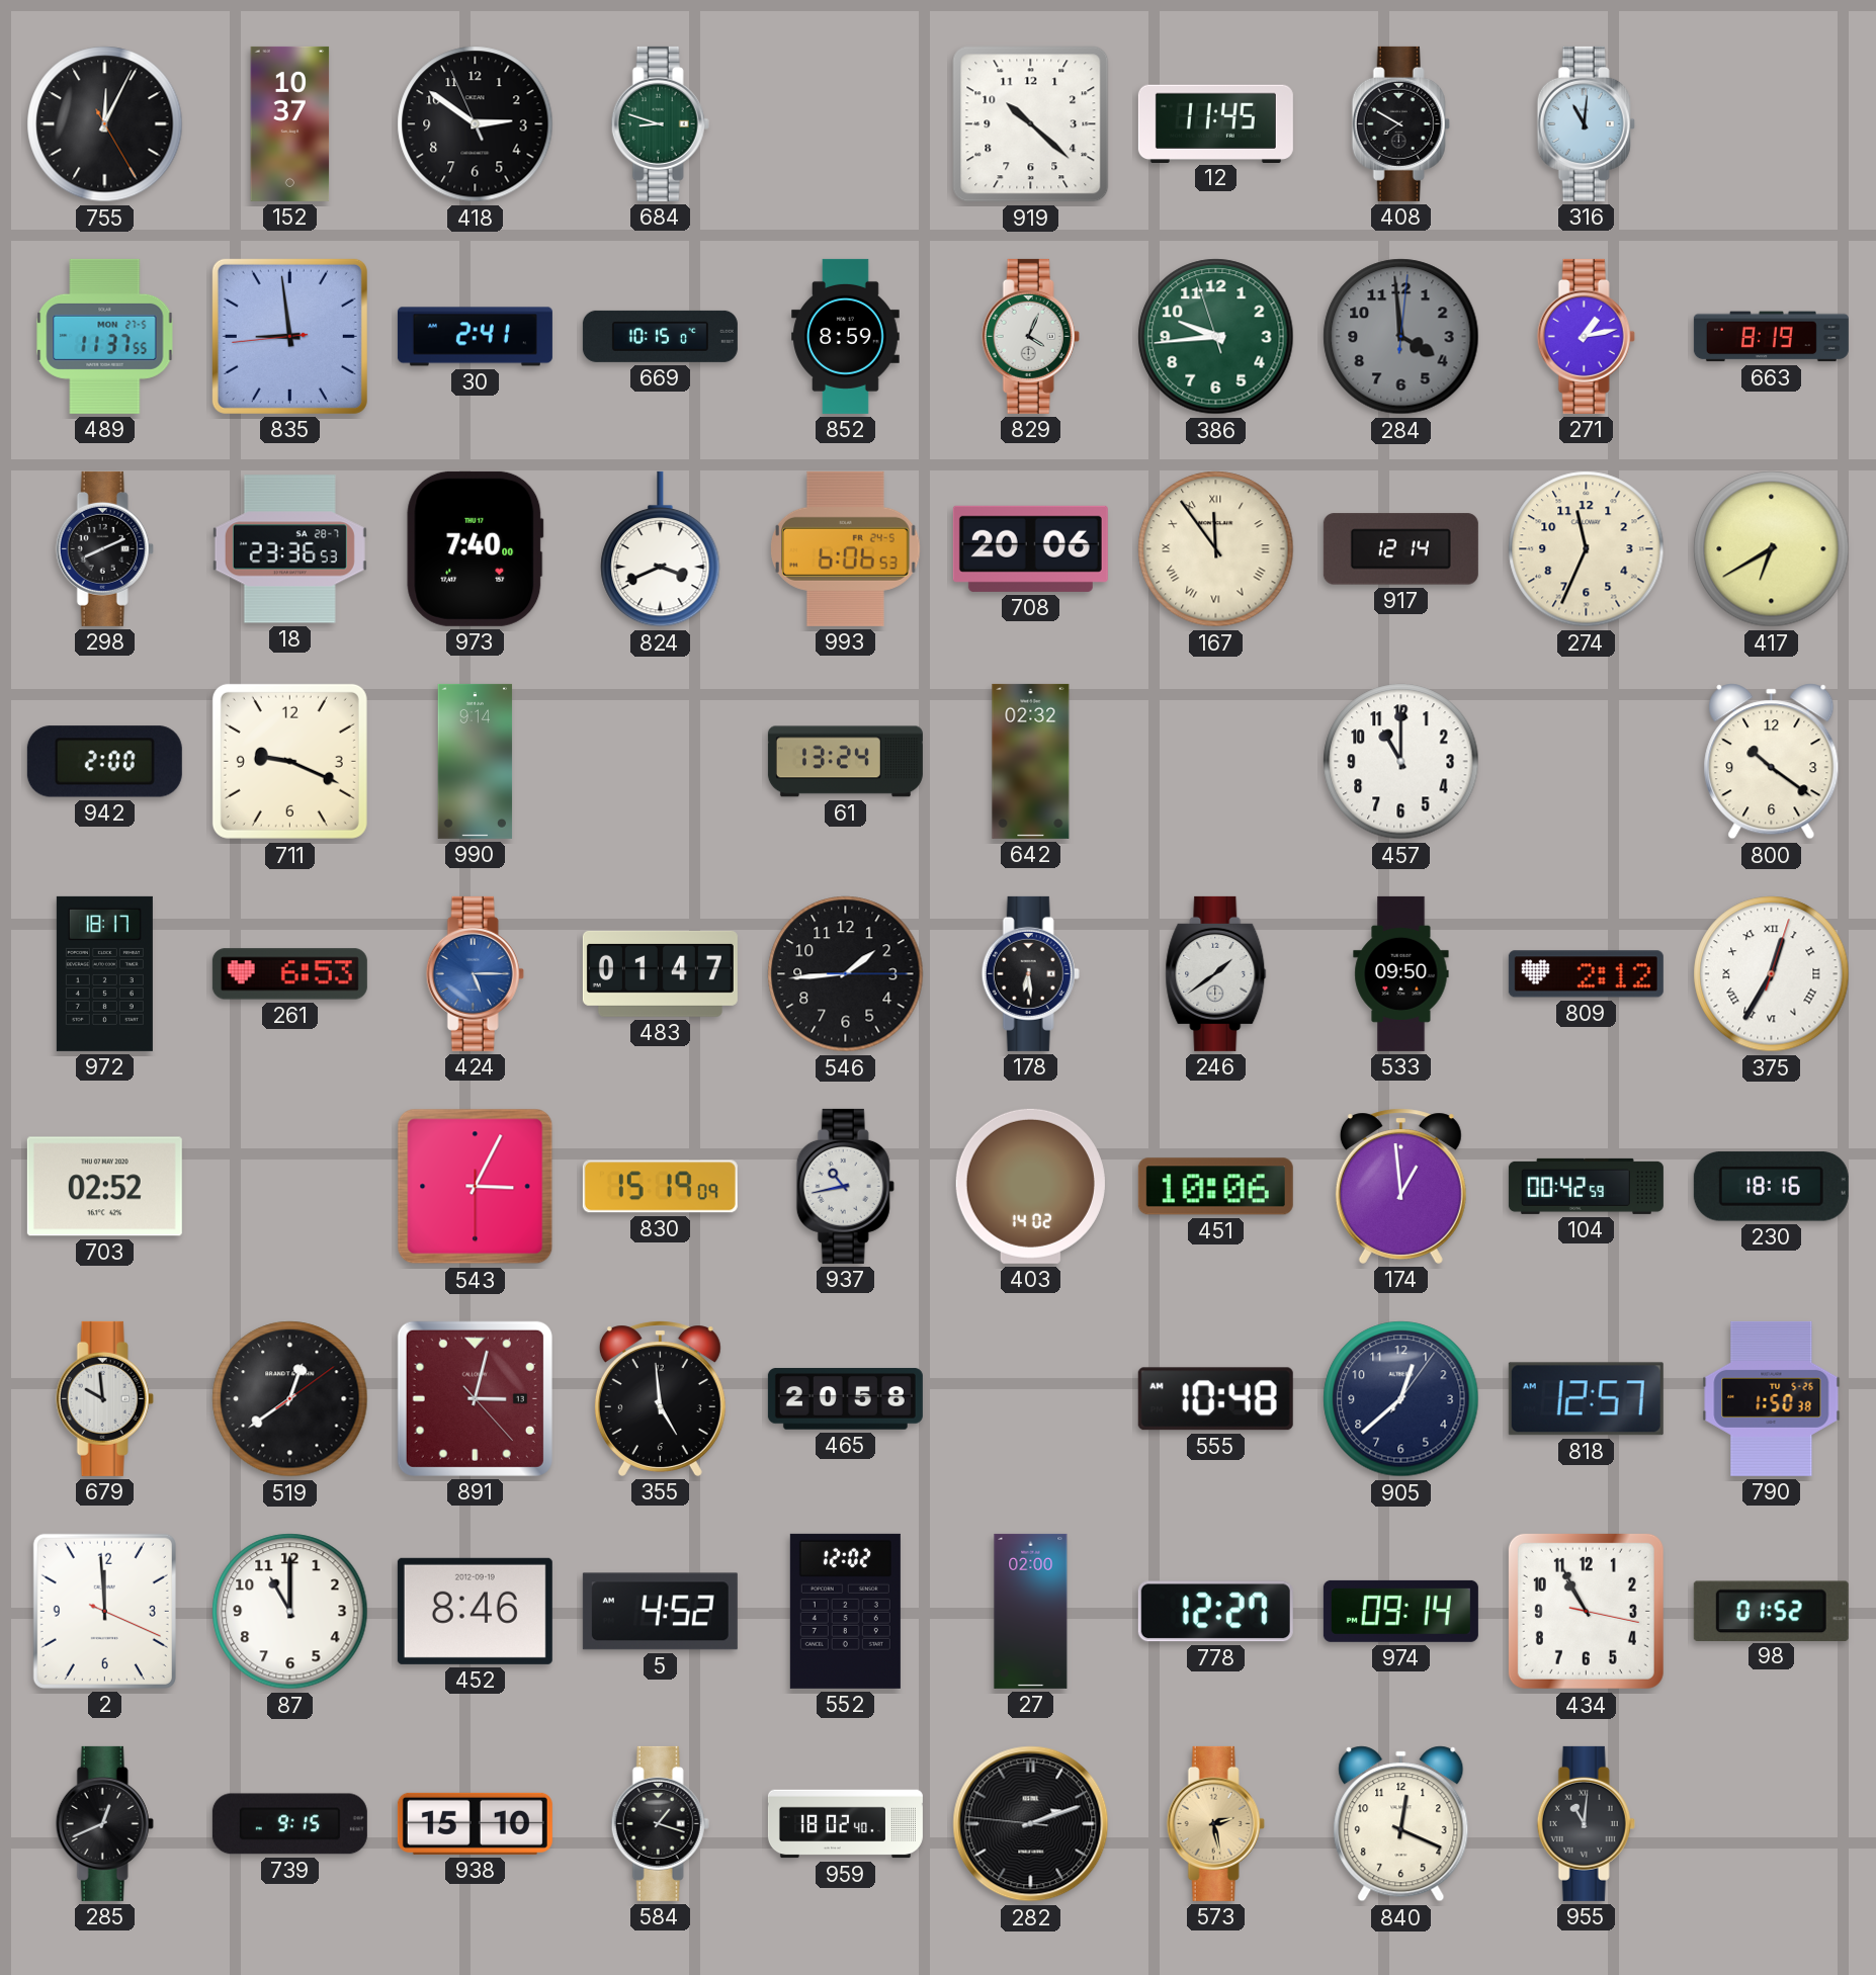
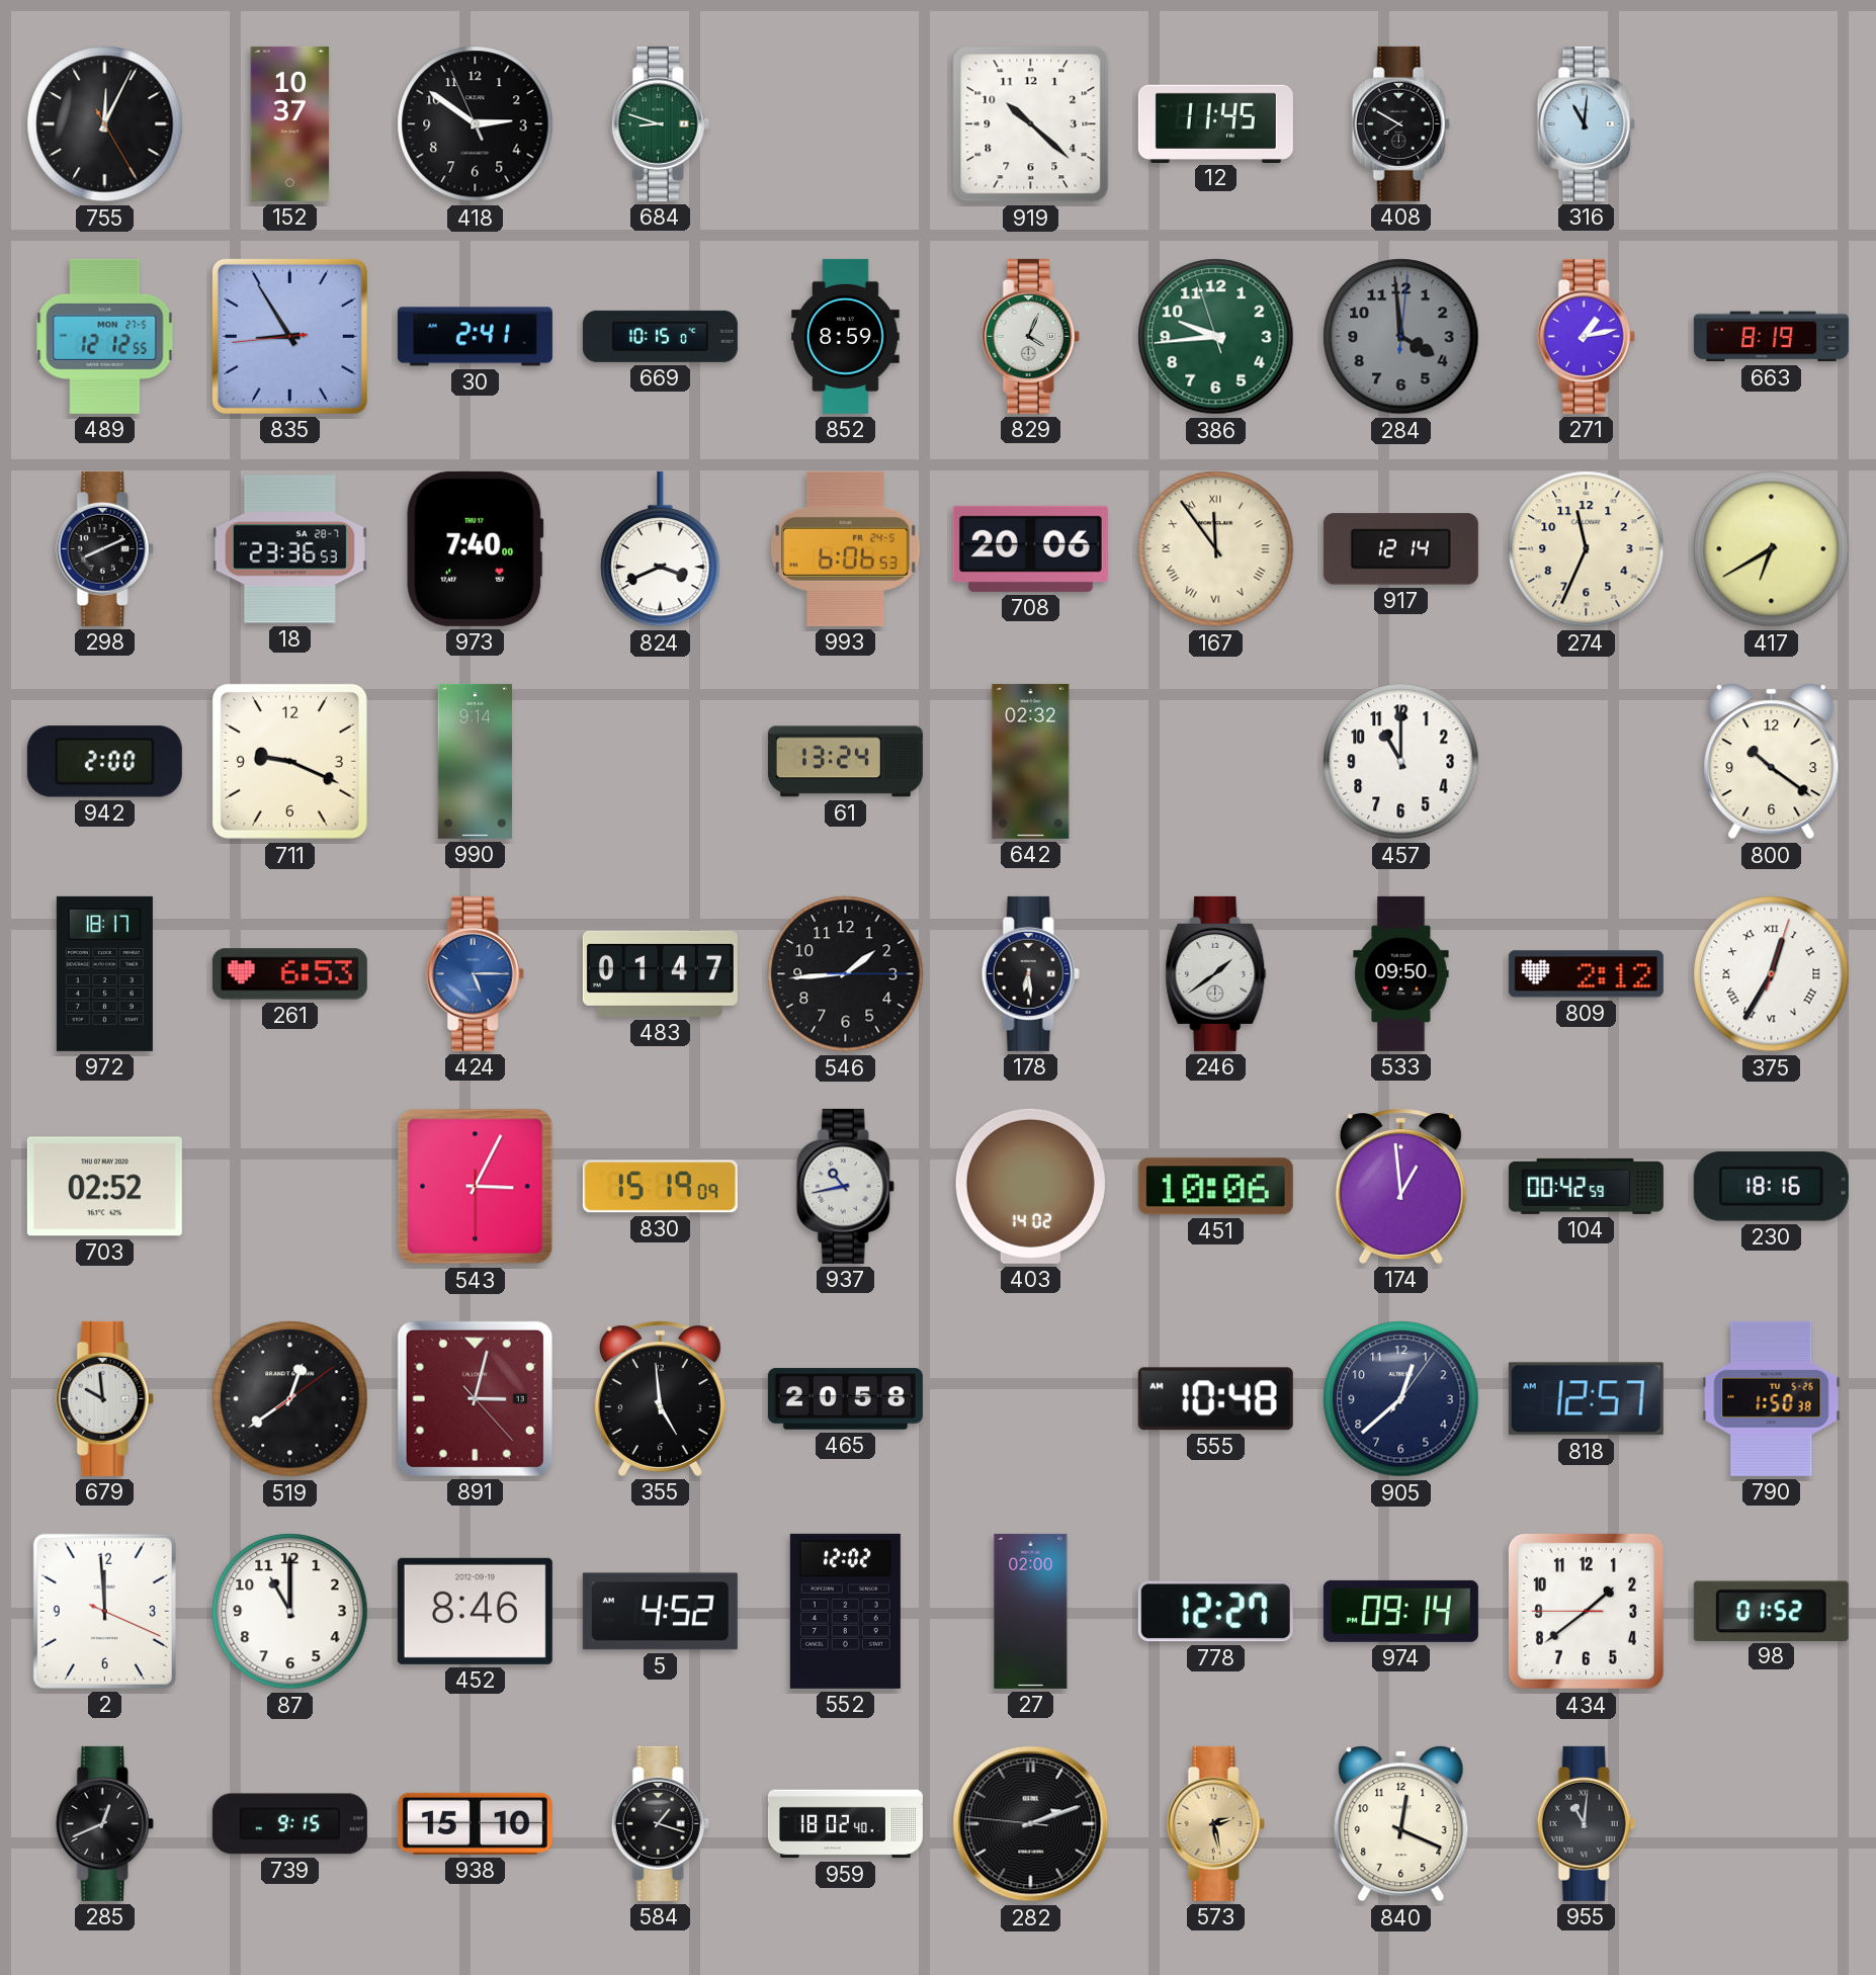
489: 11:37 -> 12:12
835: 8:58 -> 8:54
434: 10:55 -> 1:38
